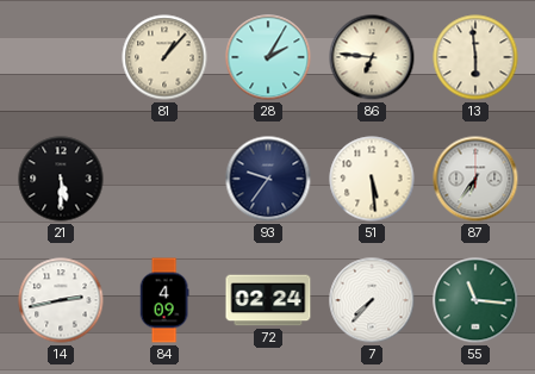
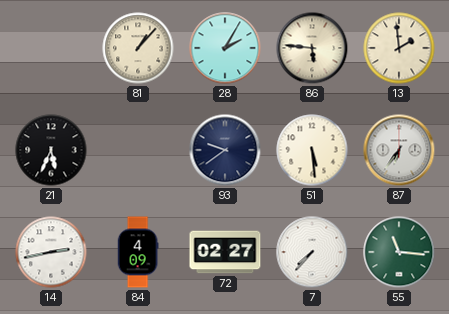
86: 6:46 -> 5:46
13: 5:59 -> 1:59
21: 5:30 -> 5:34
93: 9:36 -> 9:39
72: 02:24 -> 02:27
